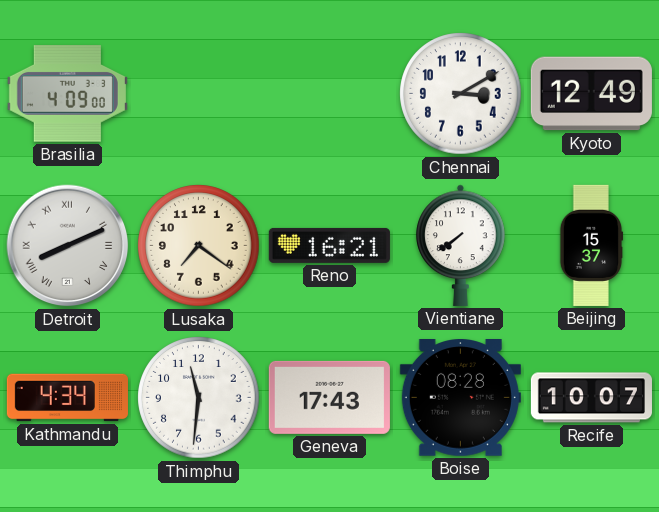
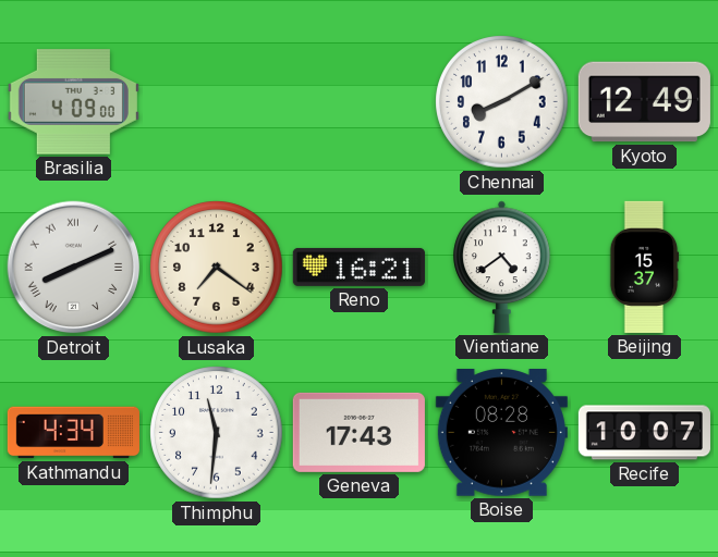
Chennai: 3:10 -> 8:10
Vientiane: 7:39 -> 4:39
